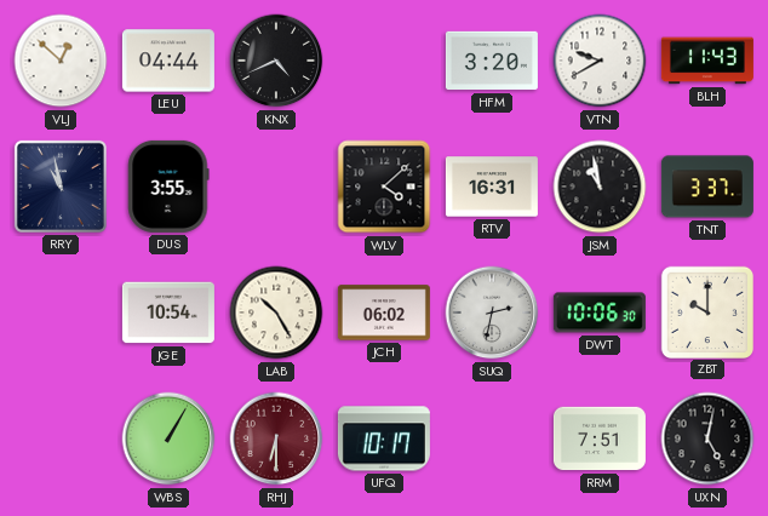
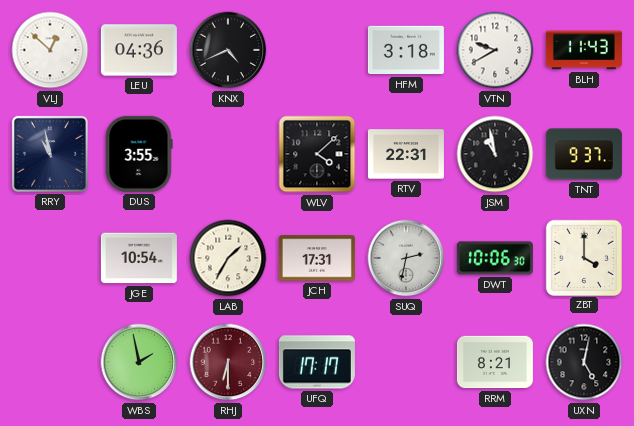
LEU: 04:44 -> 04:36
HFM: 3:20 -> 3:18
RTV: 16:31 -> 22:31
TNT: 3:37 -> 9:37
LAB: 10:25 -> 1:35
JCH: 06:02 -> 17:31
ZBT: 10:00 -> 4:00
WBS: 1:05 -> 1:58
UFQ: 10:17 -> 17:17
RRM: 7:51 -> 8:21
